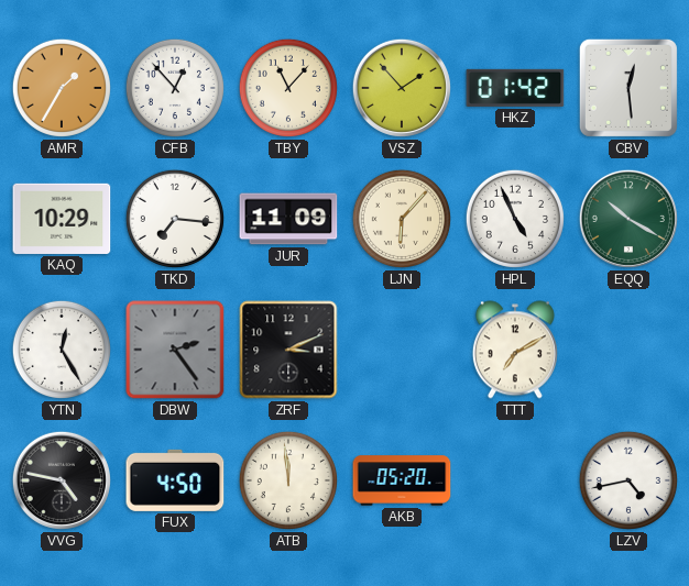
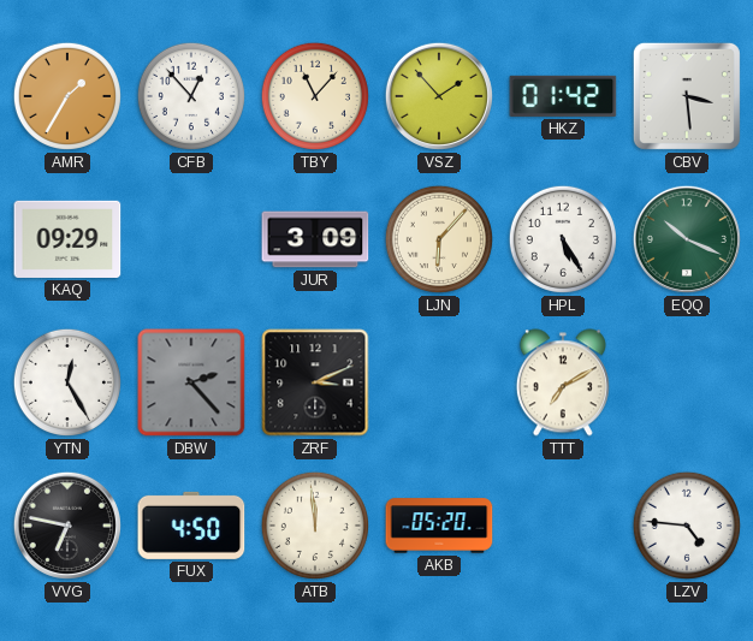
CBV: 12:29 -> 3:29
KAQ: 10:29 -> 09:29
TKD: 7:16 -> none
JUR: 11:09 -> 3:09
HPL: 4:56 -> 5:25
EQQ: 10:20 -> 10:19
DBW: 2:24 -> 2:23
VVG: 4:47 -> 6:47
LZV: 4:43 -> 4:46
